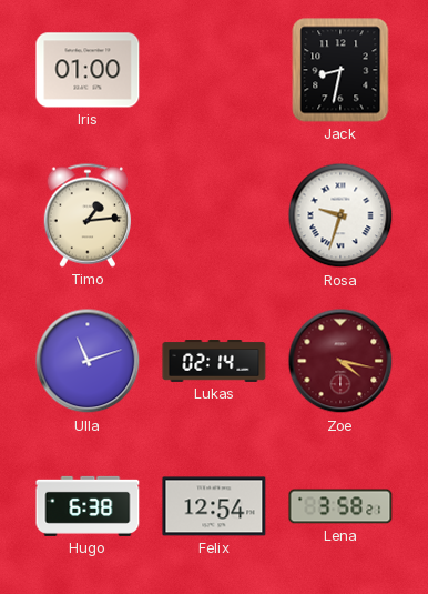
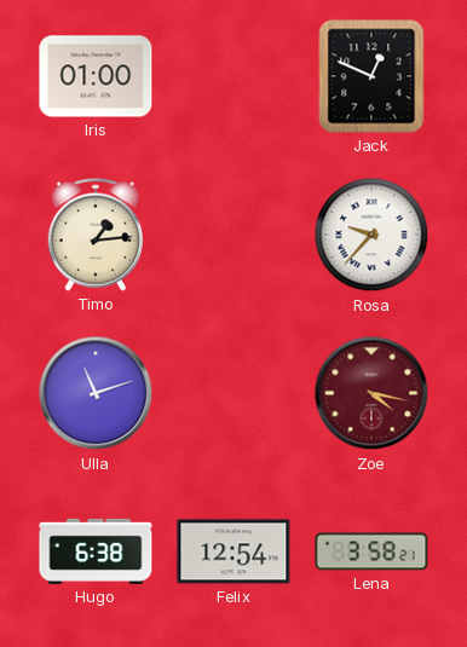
Jack: 8:32 -> 12:49
Rosa: 9:33 -> 9:37
Lukas: 02:14 -> none
